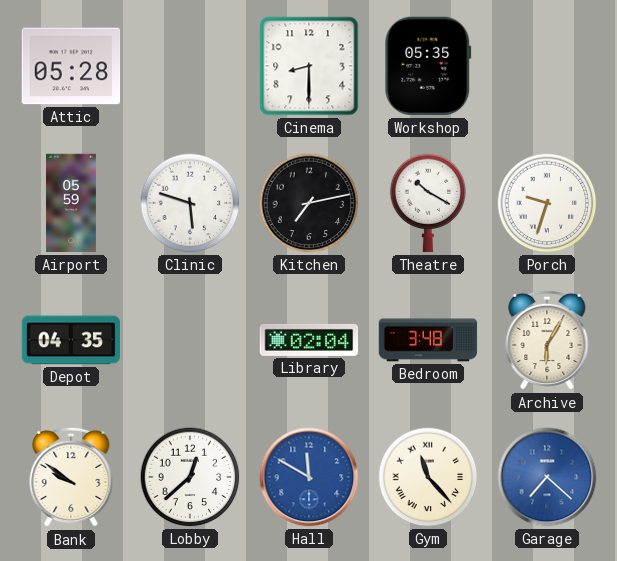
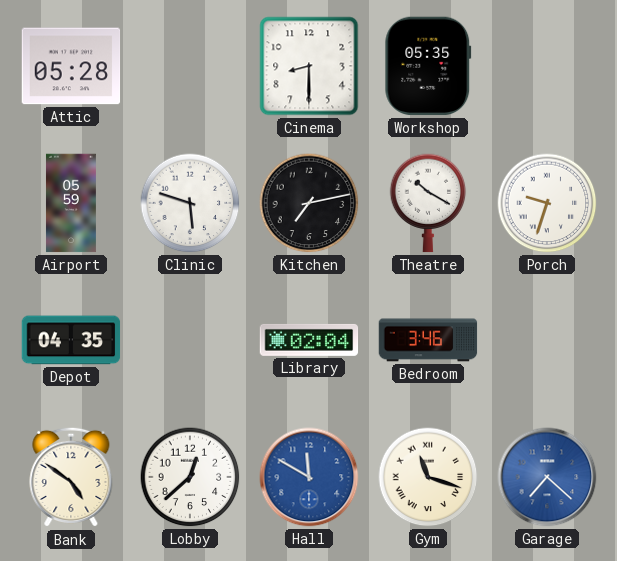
Bedroom: 3:48 -> 3:46
Archive: 6:05 -> none
Bank: 9:51 -> 4:51
Gym: 11:23 -> 11:18
